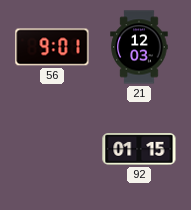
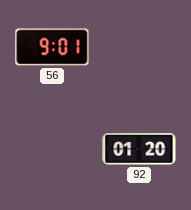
21: 12:03 -> none
92: 01:15 -> 01:20
